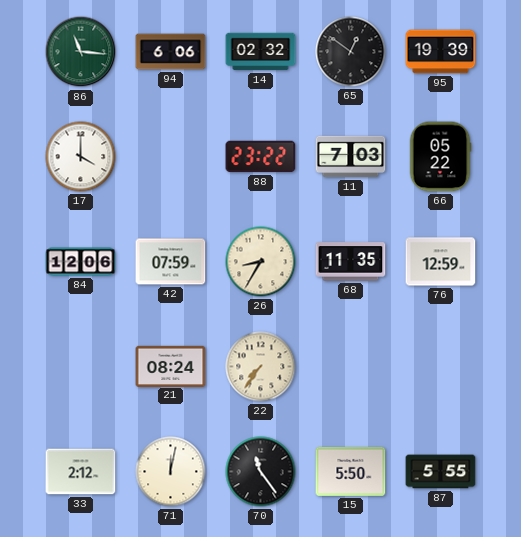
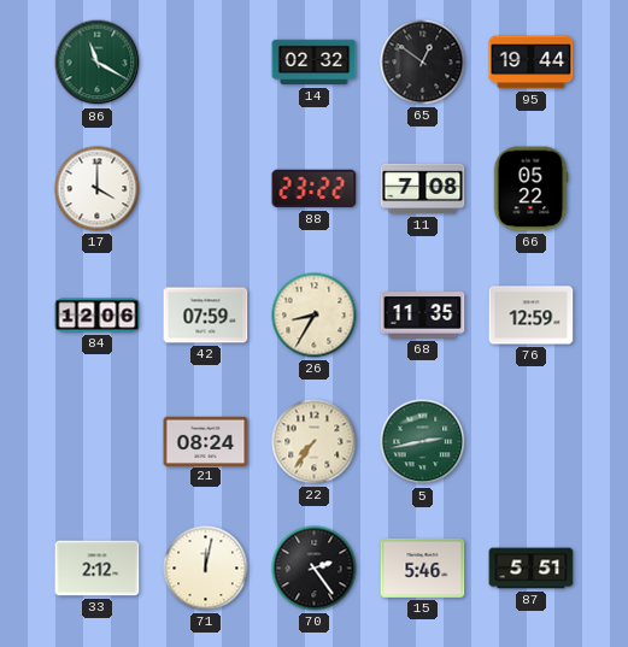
86: 11:16 -> 11:20
94: 6:06 -> none
95: 19:39 -> 19:44
11: 7:03 -> 7:08
5: none -> 2:43
70: 11:24 -> 2:24
15: 5:50 -> 5:46
87: 5:55 -> 5:51
